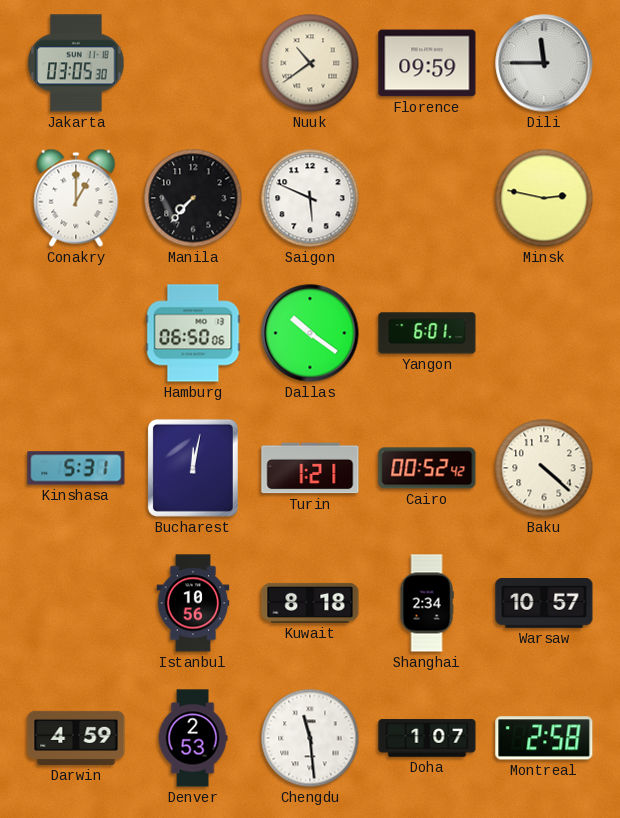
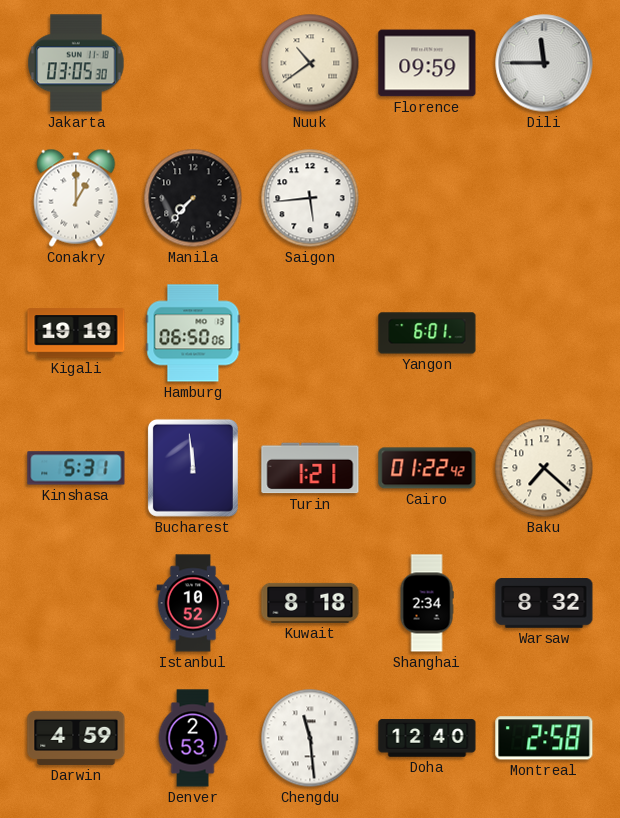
Saigon: 5:49 -> 5:44
Minsk: 2:47 -> none
Kigali: none -> 19:19
Dallas: 10:21 -> none
Bucharest: 12:02 -> 11:59
Cairo: 00:52 -> 01:22
Baku: 4:22 -> 7:22
Istanbul: 10:56 -> 10:52
Warsaw: 10:57 -> 8:32
Doha: 1:07 -> 12:40
